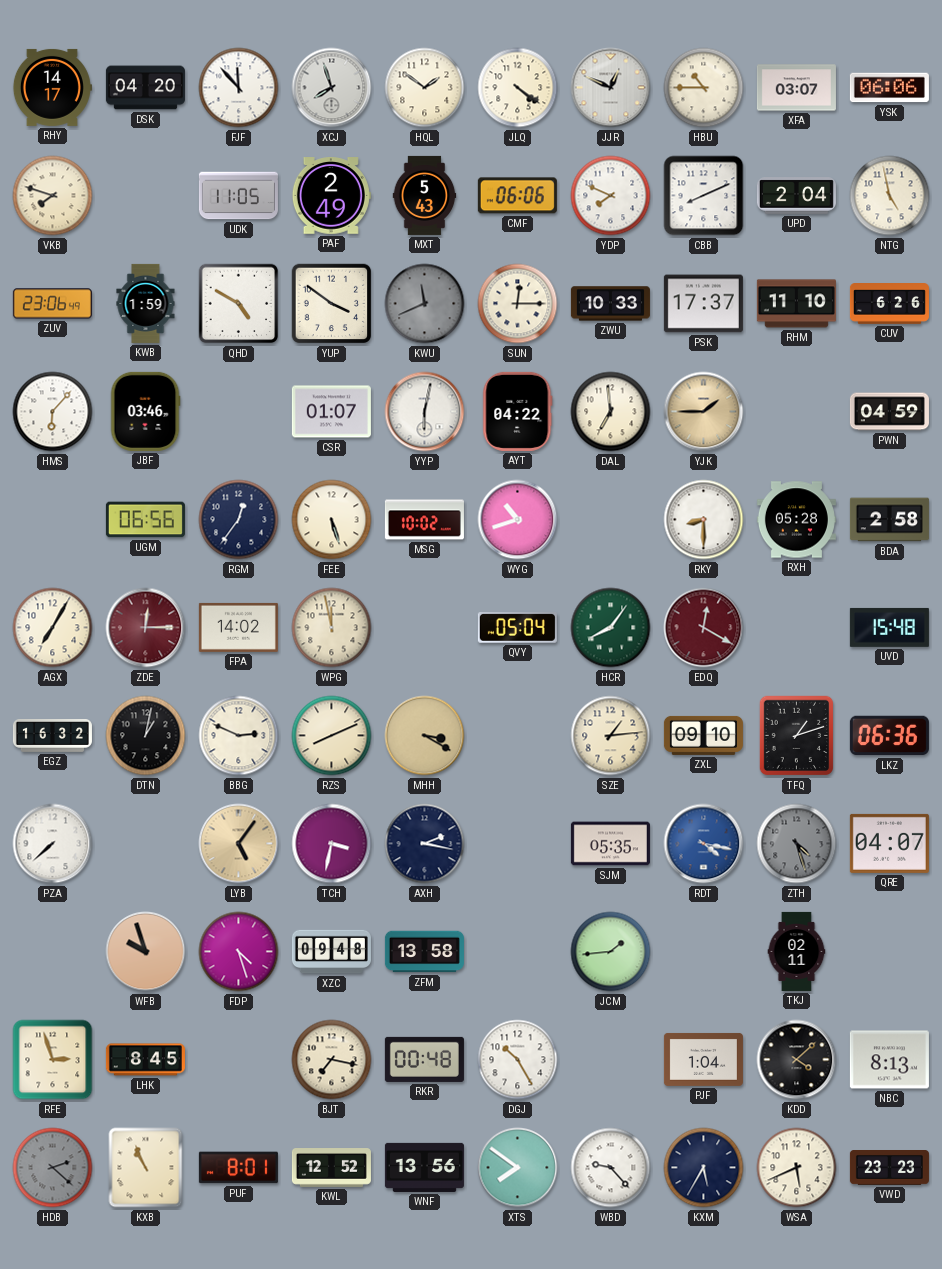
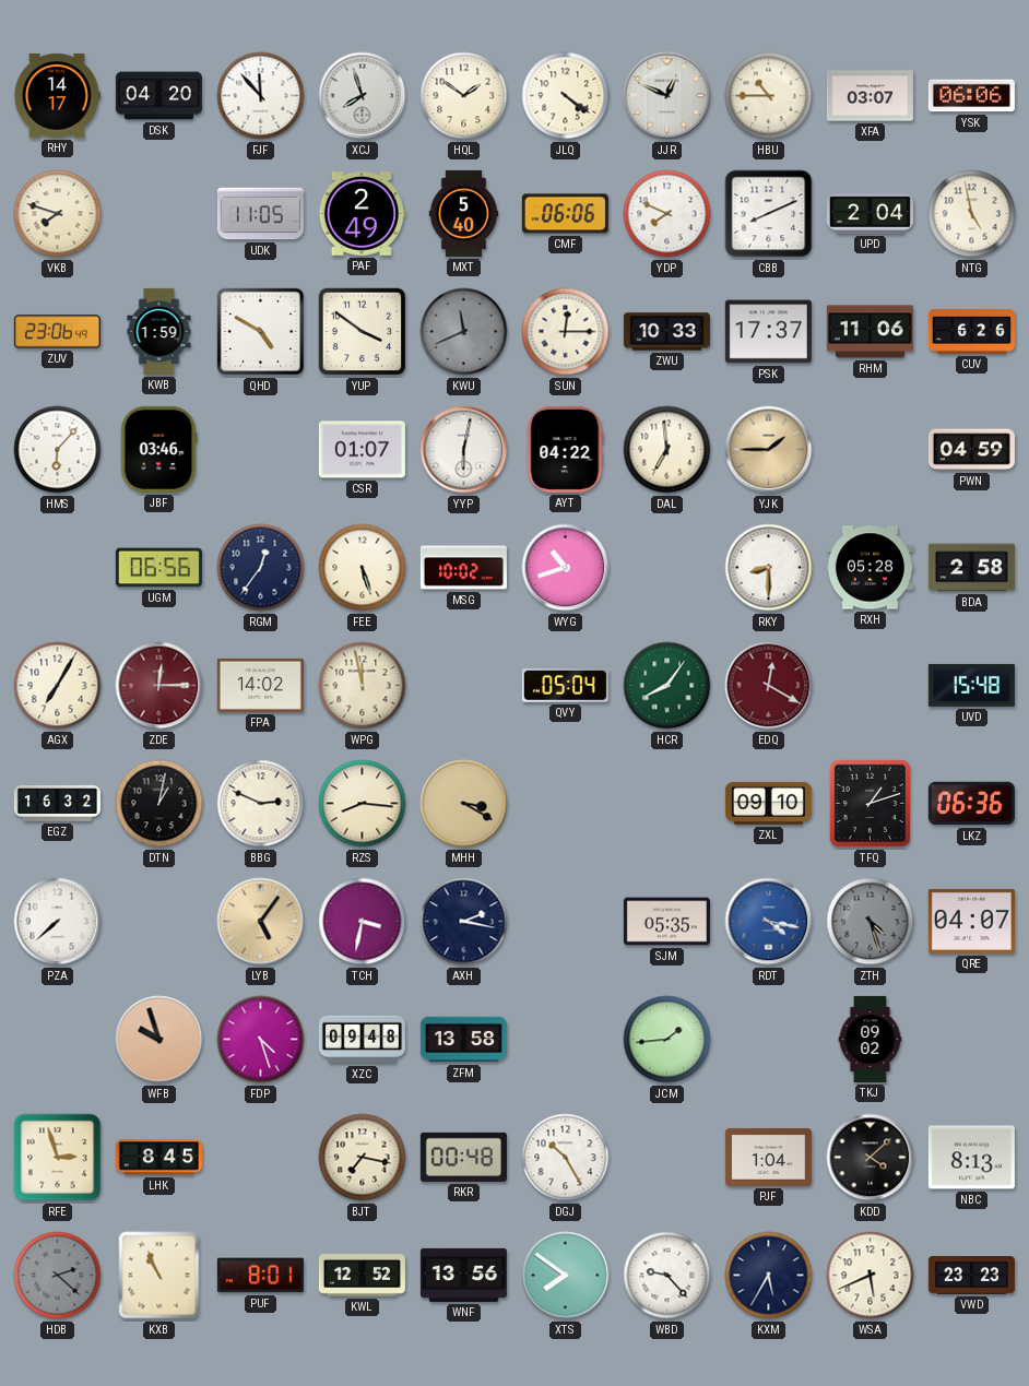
MXT: 5:43 -> 5:40
RHM: 11:10 -> 11:06
RZS: 8:11 -> 8:16
SZE: 1:14 -> none
TKJ: 02:11 -> 09:02
